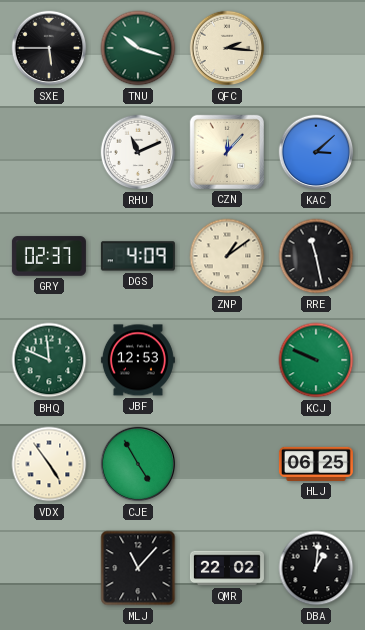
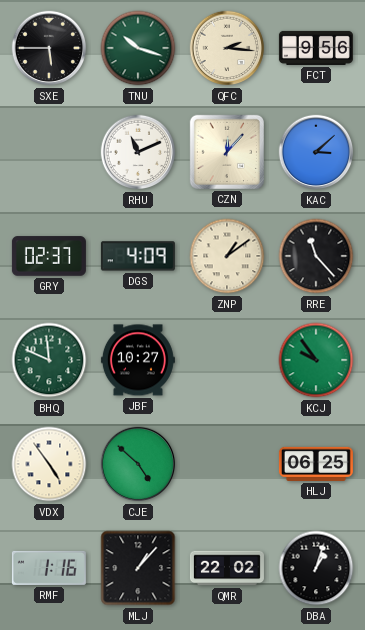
FCT: none -> 9:56
RRE: 11:28 -> 11:23
JBF: 12:53 -> 10:27
KCJ: 9:49 -> 9:54
CJE: 4:55 -> 4:52
RMF: none -> 1:16
MLJ: 11:07 -> 1:07
DBA: 1:01 -> 1:03
